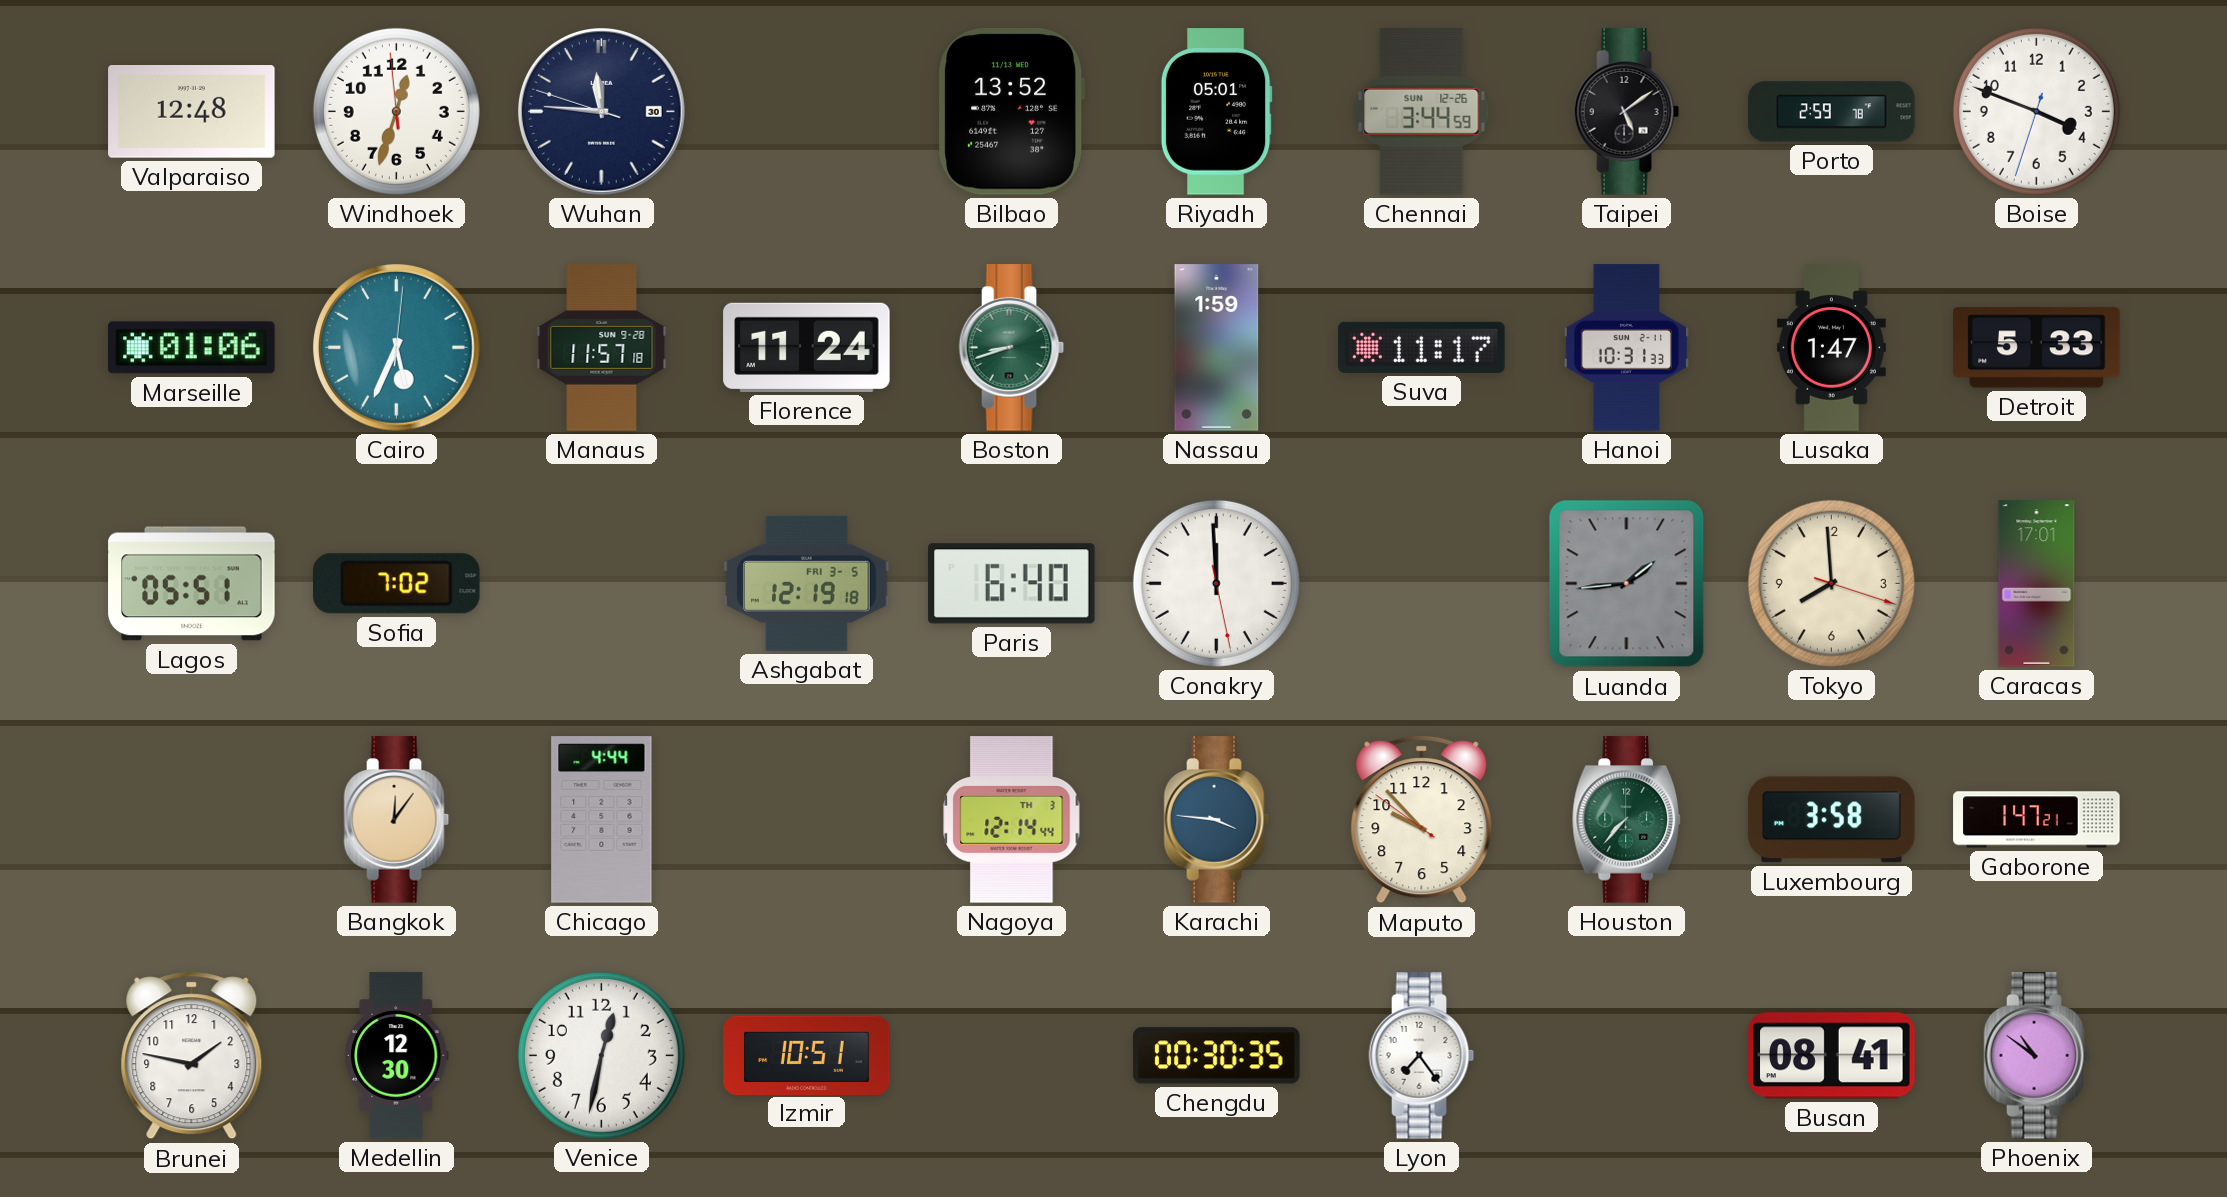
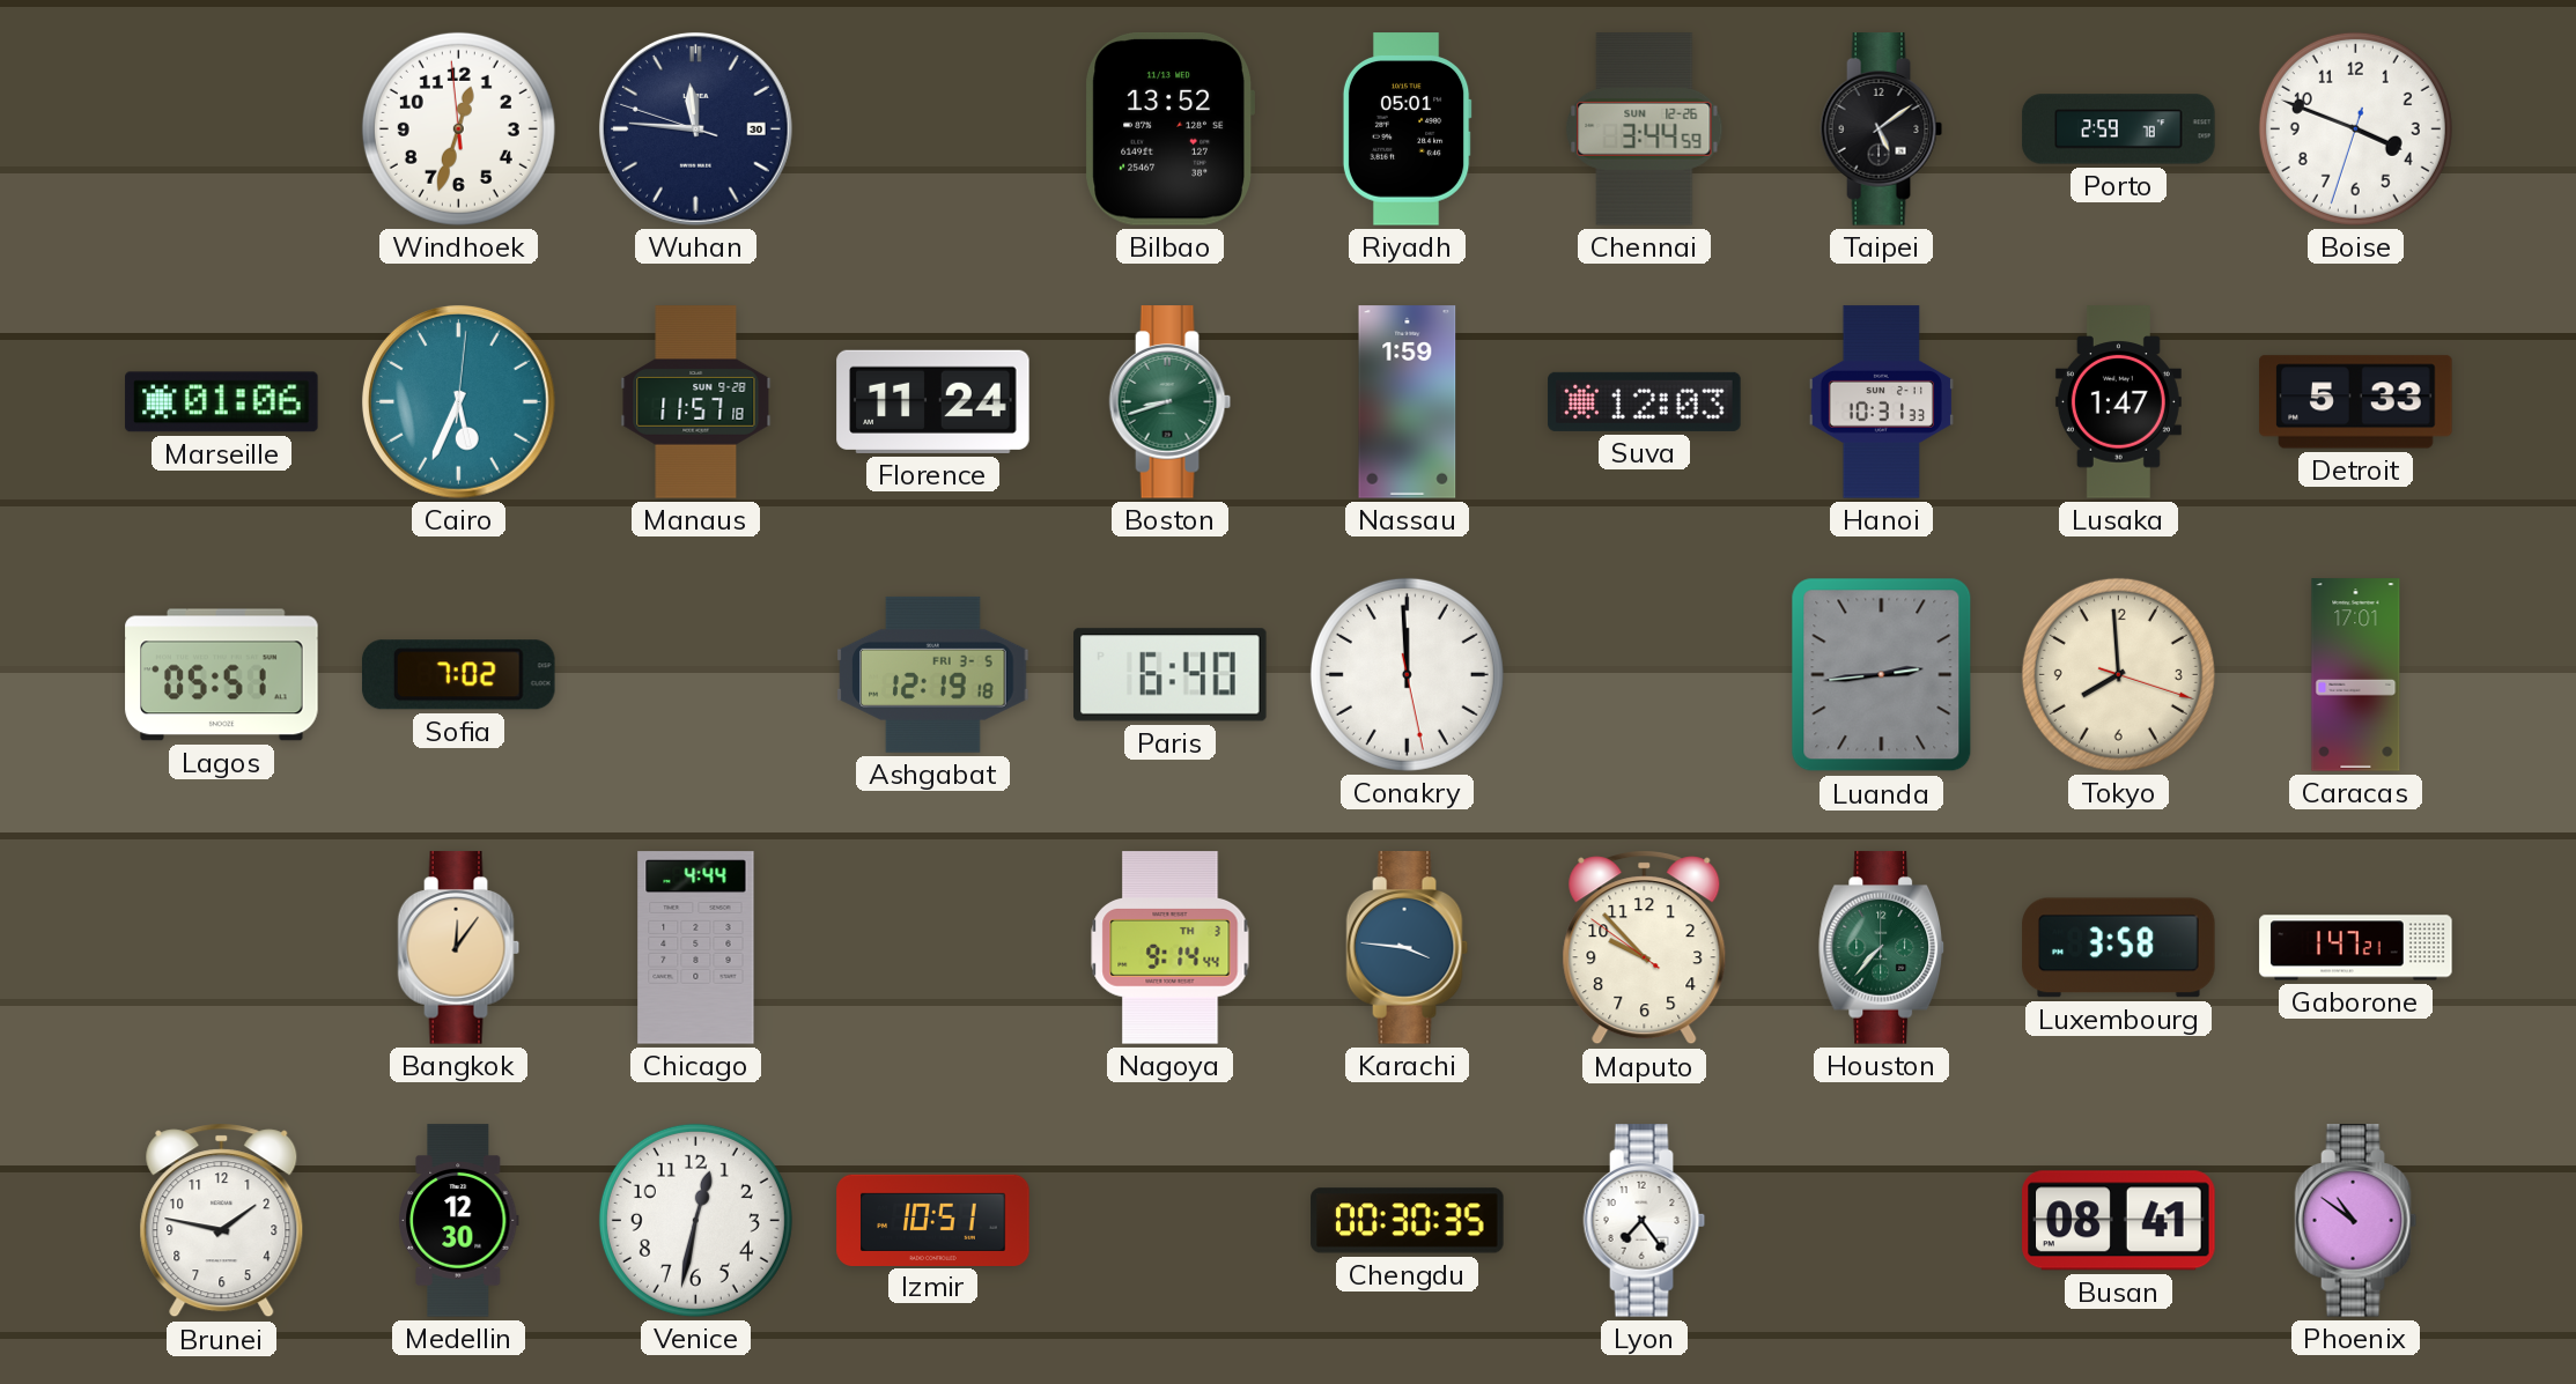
Valparaiso: 12:48 -> none
Suva: 11:17 -> 12:03
Luanda: 1:44 -> 2:44
Nagoya: 12:14 -> 9:14
